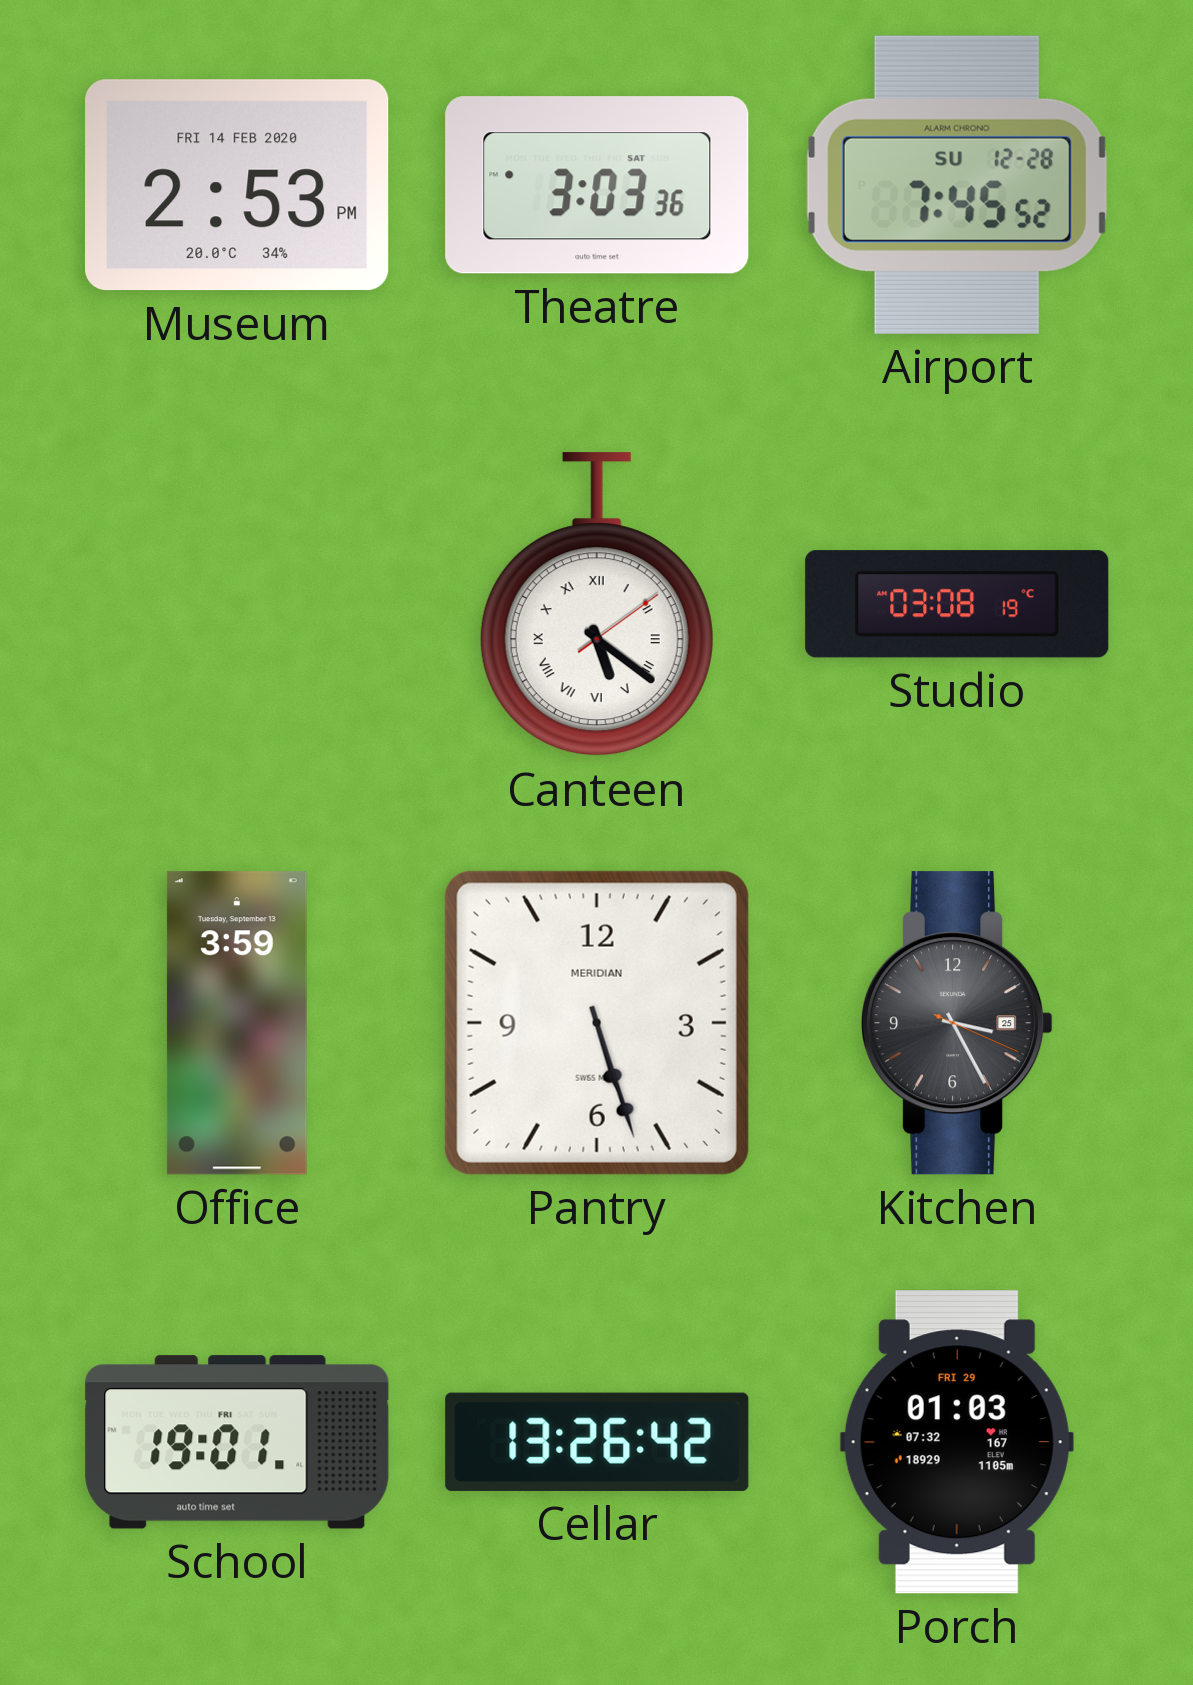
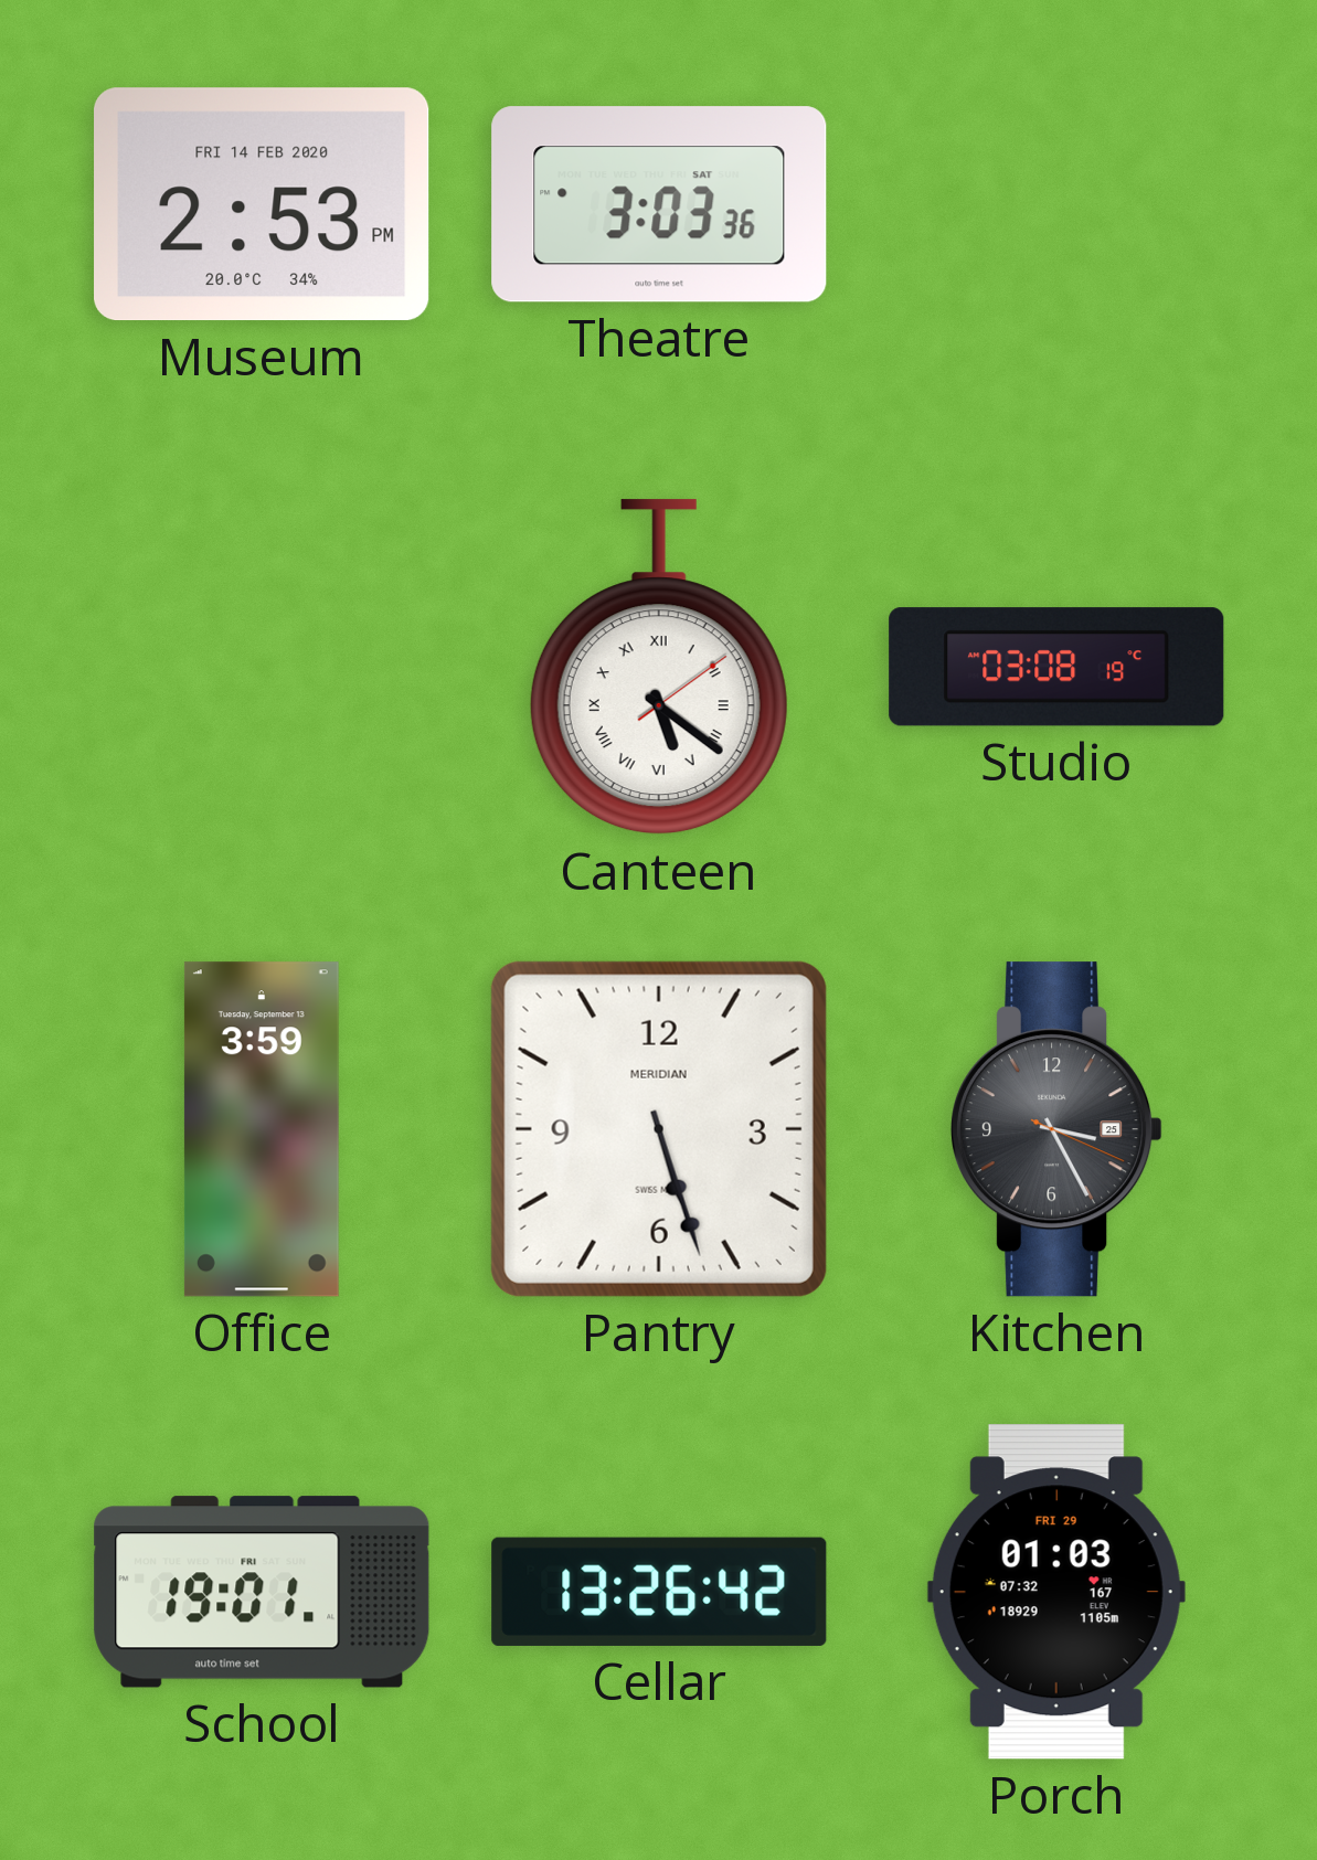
Airport: 7:45 -> none
